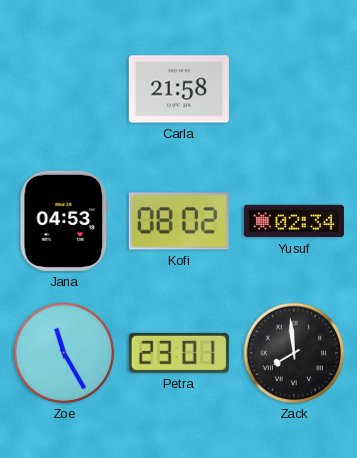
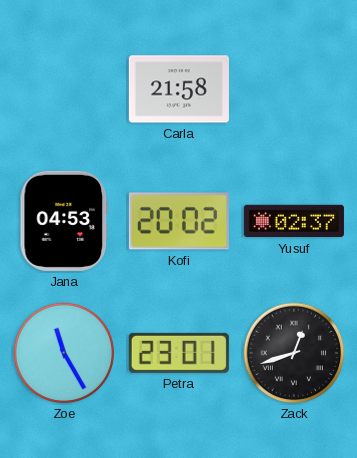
Kofi: 08:02 -> 20:02
Yusuf: 02:34 -> 02:37
Zack: 7:59 -> 12:42
